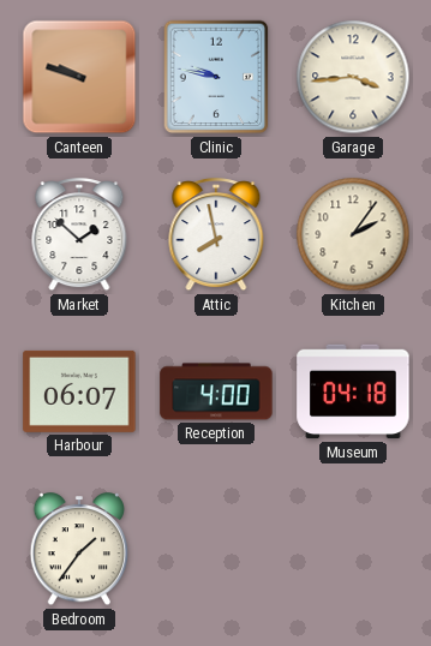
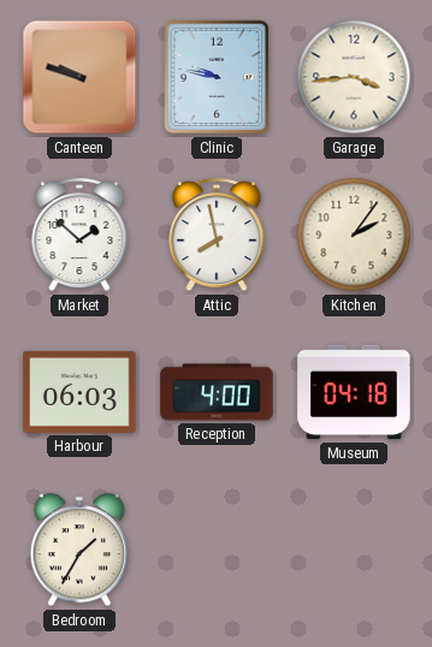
Harbour: 06:07 -> 06:03
Bedroom: 1:36 -> 1:35
